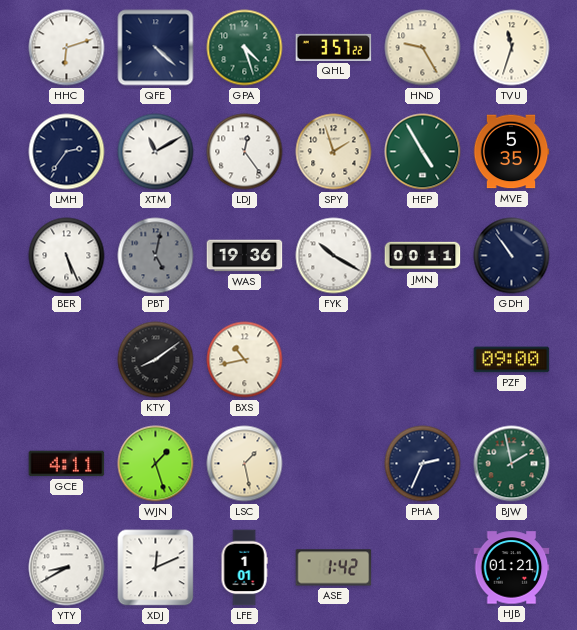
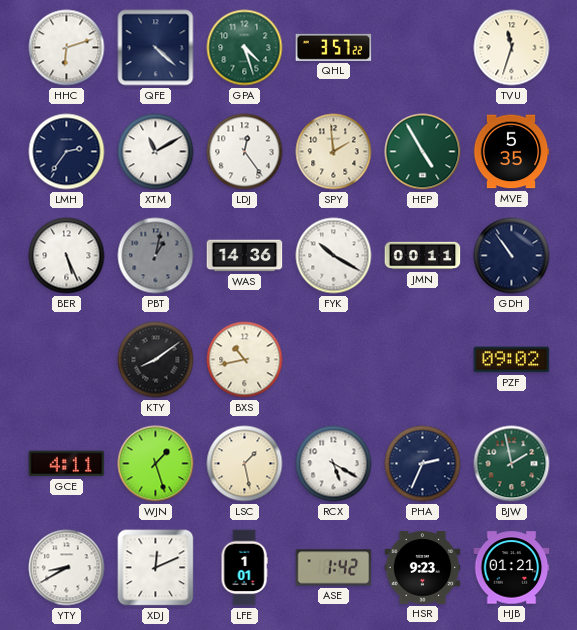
HND: 9:25 -> none
SPY: 1:57 -> 1:59
PBT: 5:02 -> 1:02
WAS: 19:36 -> 14:36
PZF: 09:00 -> 09:02
RCX: none -> 5:20
HSR: none -> 9:23
